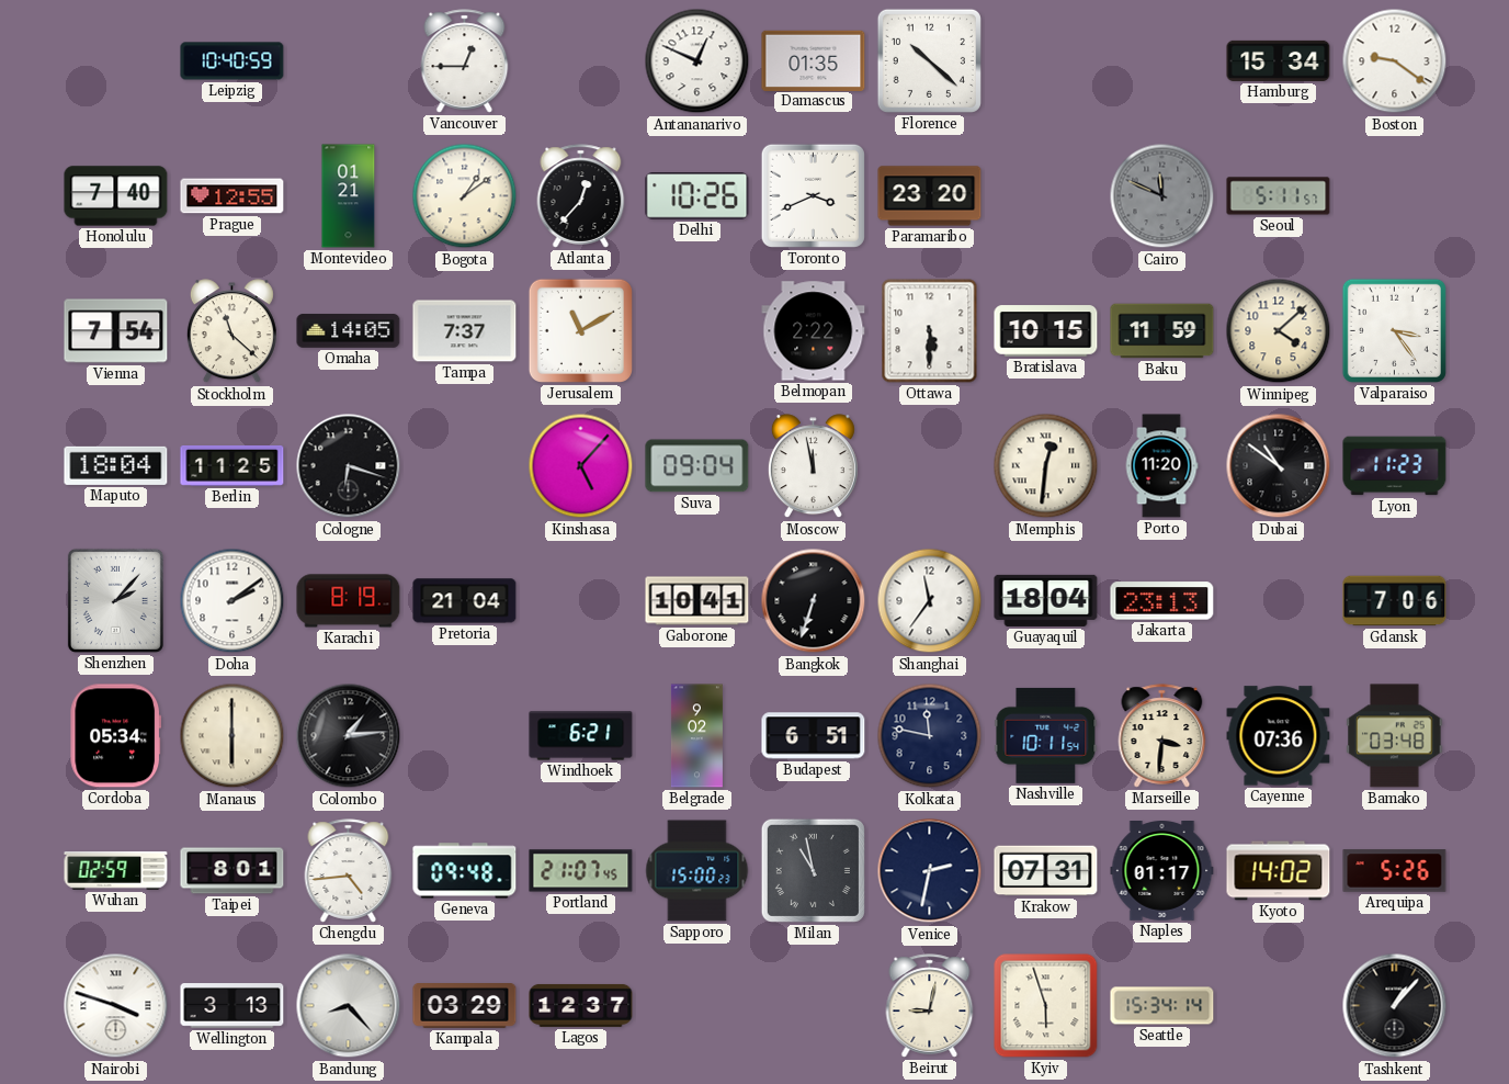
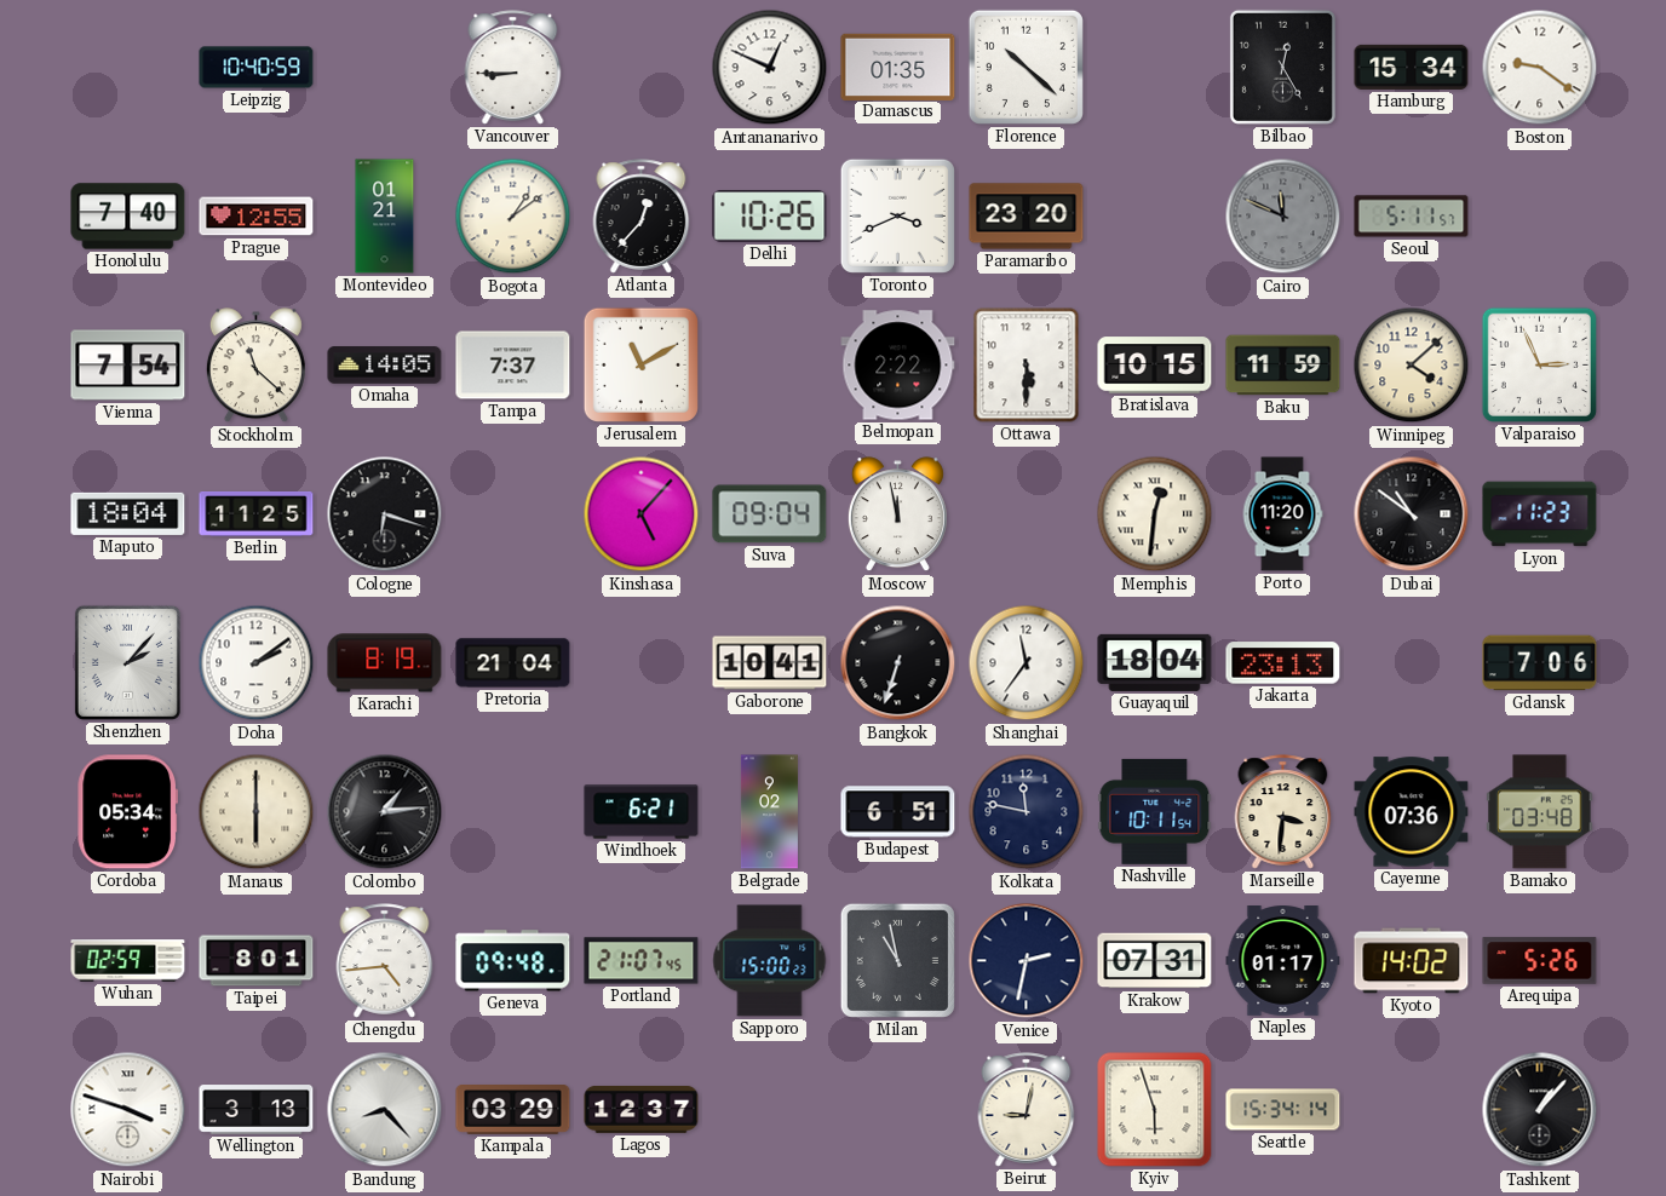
Vancouver: 12:45 -> 8:45
Bilbao: none -> 12:25
Valparaiso: 3:24 -> 2:56
